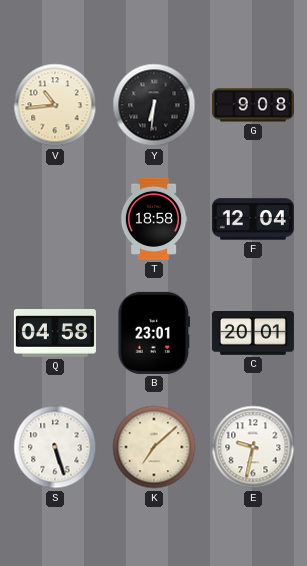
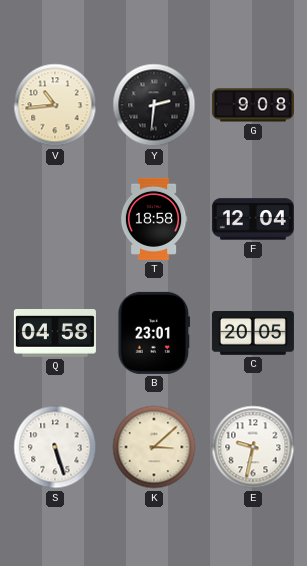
Y: 6:31 -> 2:31
C: 20:01 -> 20:05
K: 7:08 -> 3:08
